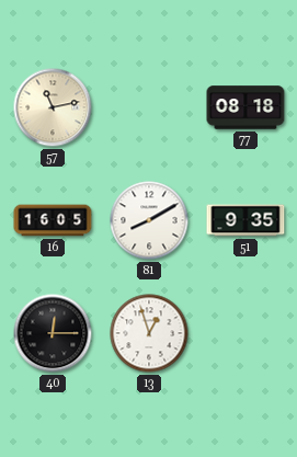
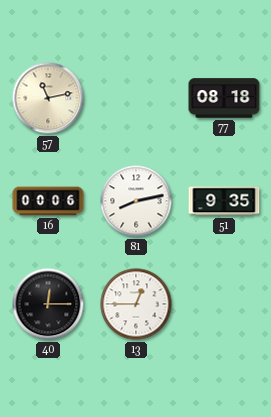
16: 16:05 -> 00:06
81: 8:10 -> 8:13
13: 12:57 -> 12:45
